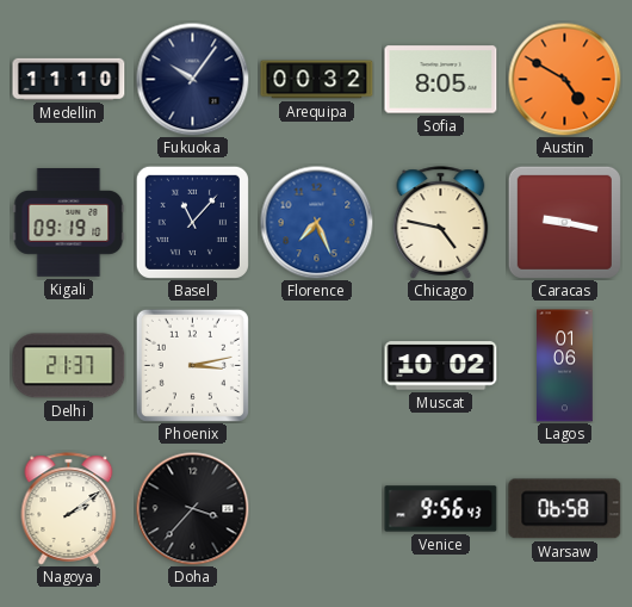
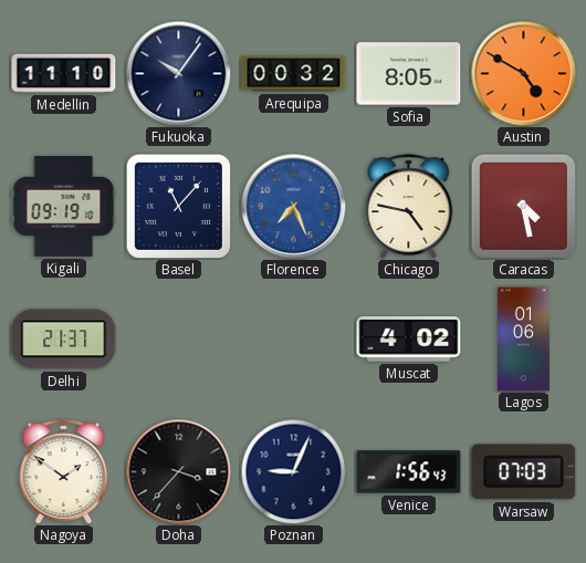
Caracas: 9:17 -> 4:28
Phoenix: 3:13 -> none
Muscat: 10:02 -> 4:02
Nagoya: 2:09 -> 1:51
Poznan: none -> 9:04
Venice: 9:56 -> 1:56
Warsaw: 06:58 -> 07:03
